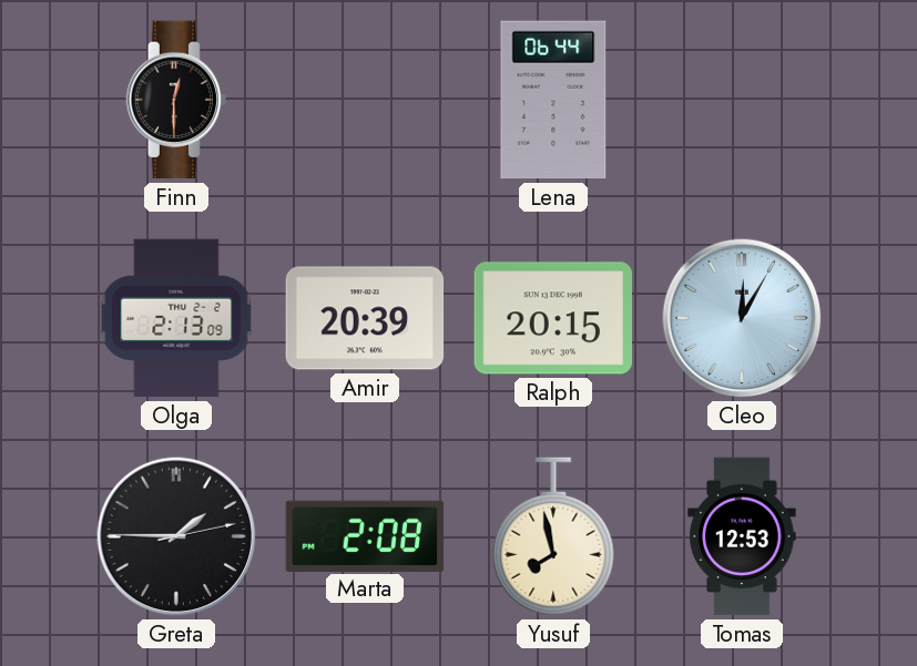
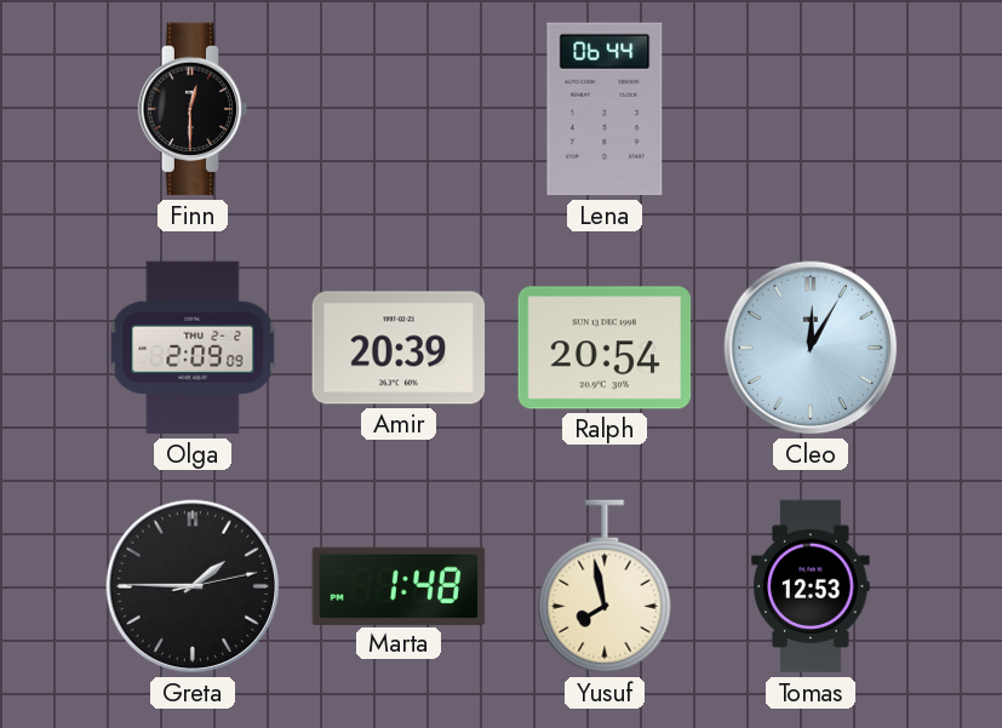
Olga: 2:13 -> 2:09
Ralph: 20:15 -> 20:54
Marta: 2:08 -> 1:48
